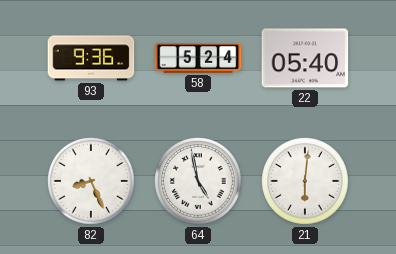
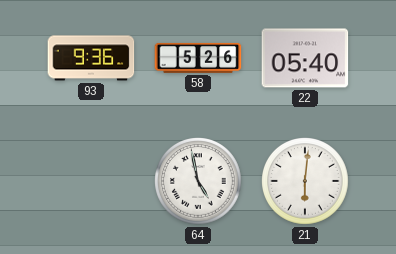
58: 5:24 -> 5:26
82: 8:26 -> none
